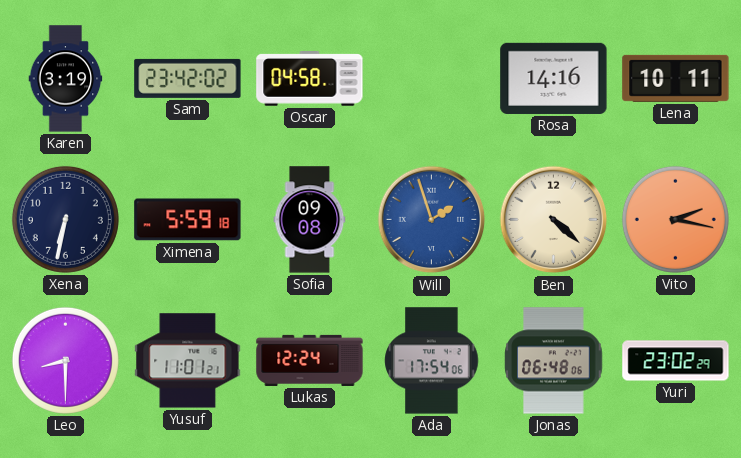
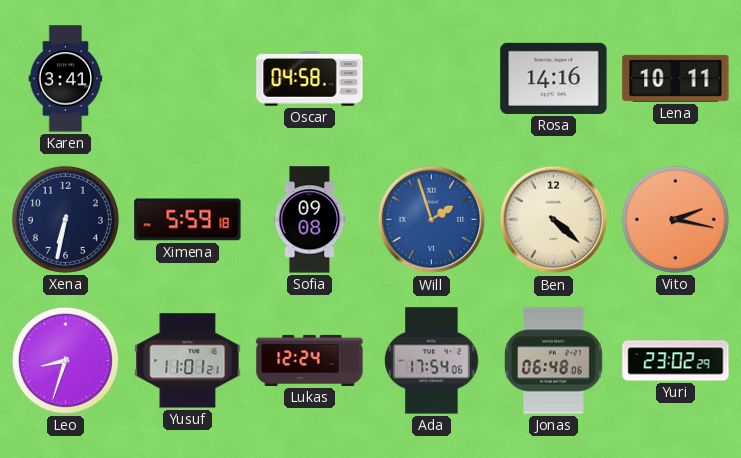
Karen: 3:19 -> 3:41
Sam: 23:42 -> none
Leo: 8:30 -> 8:33
